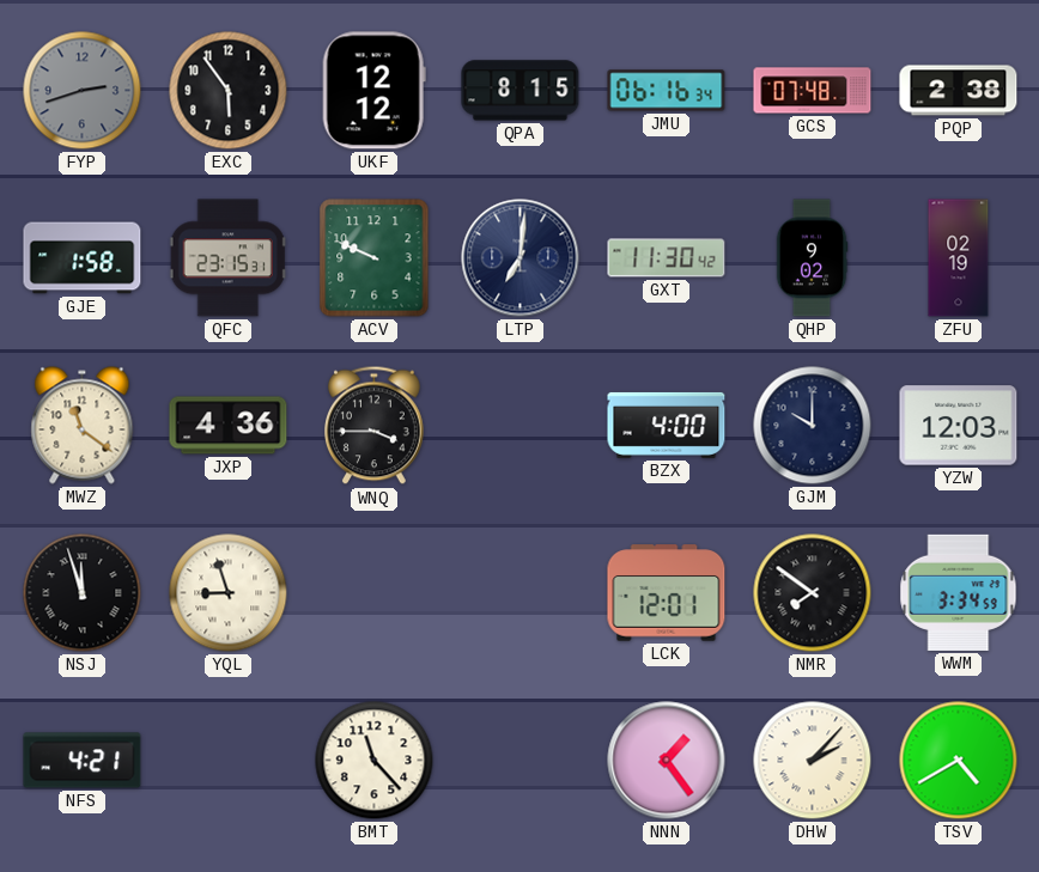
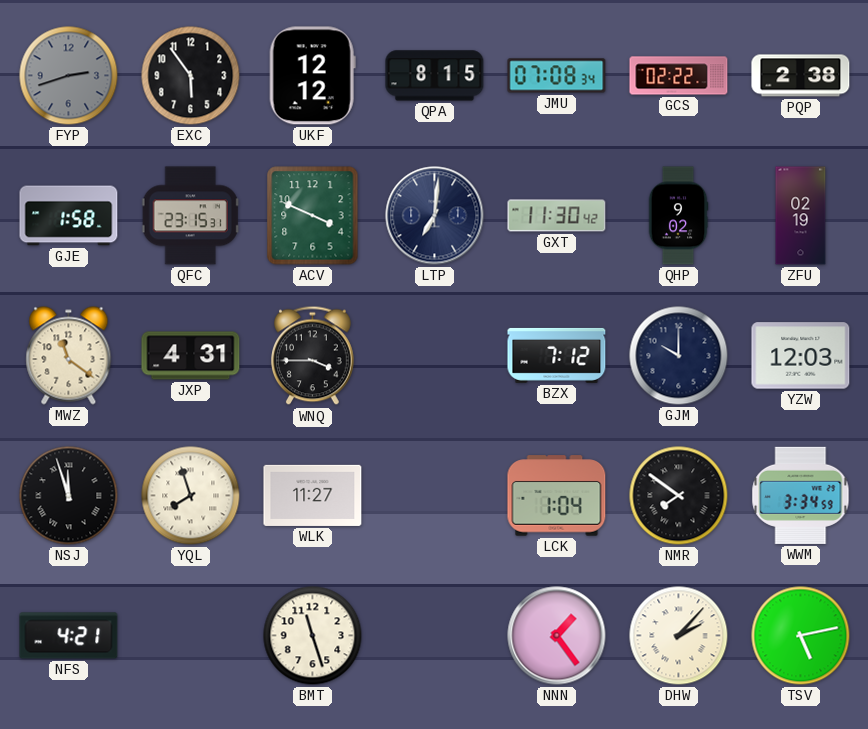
JMU: 06:16 -> 07:08
GCS: 07:48 -> 02:22
ACV: 9:49 -> 3:49
JXP: 4:36 -> 4:31
BZX: 4:00 -> 7:12
YQL: 8:57 -> 7:57
WLK: none -> 11:27
LCK: 12:01 -> 1:04
BMT: 11:23 -> 11:27
TSV: 4:40 -> 5:13
